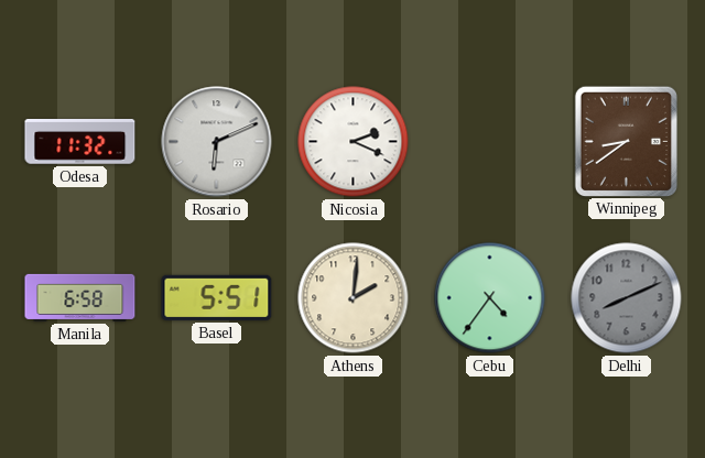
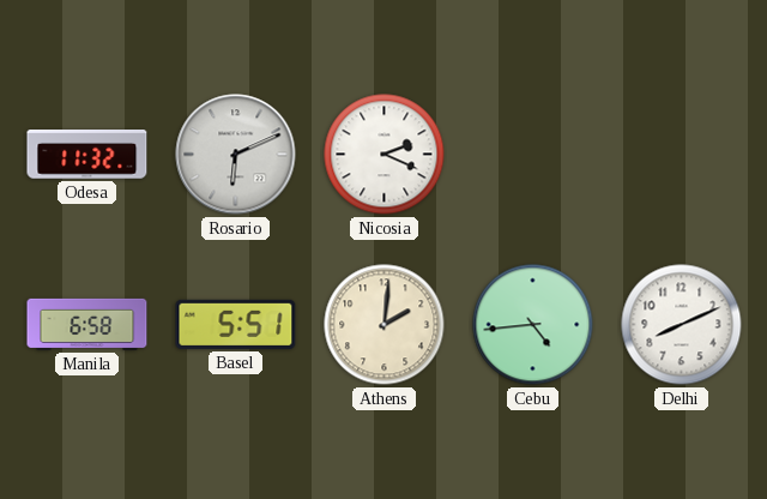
Winnipeg: 8:39 -> none
Cebu: 4:36 -> 4:44
Delhi dial: grey -> white
